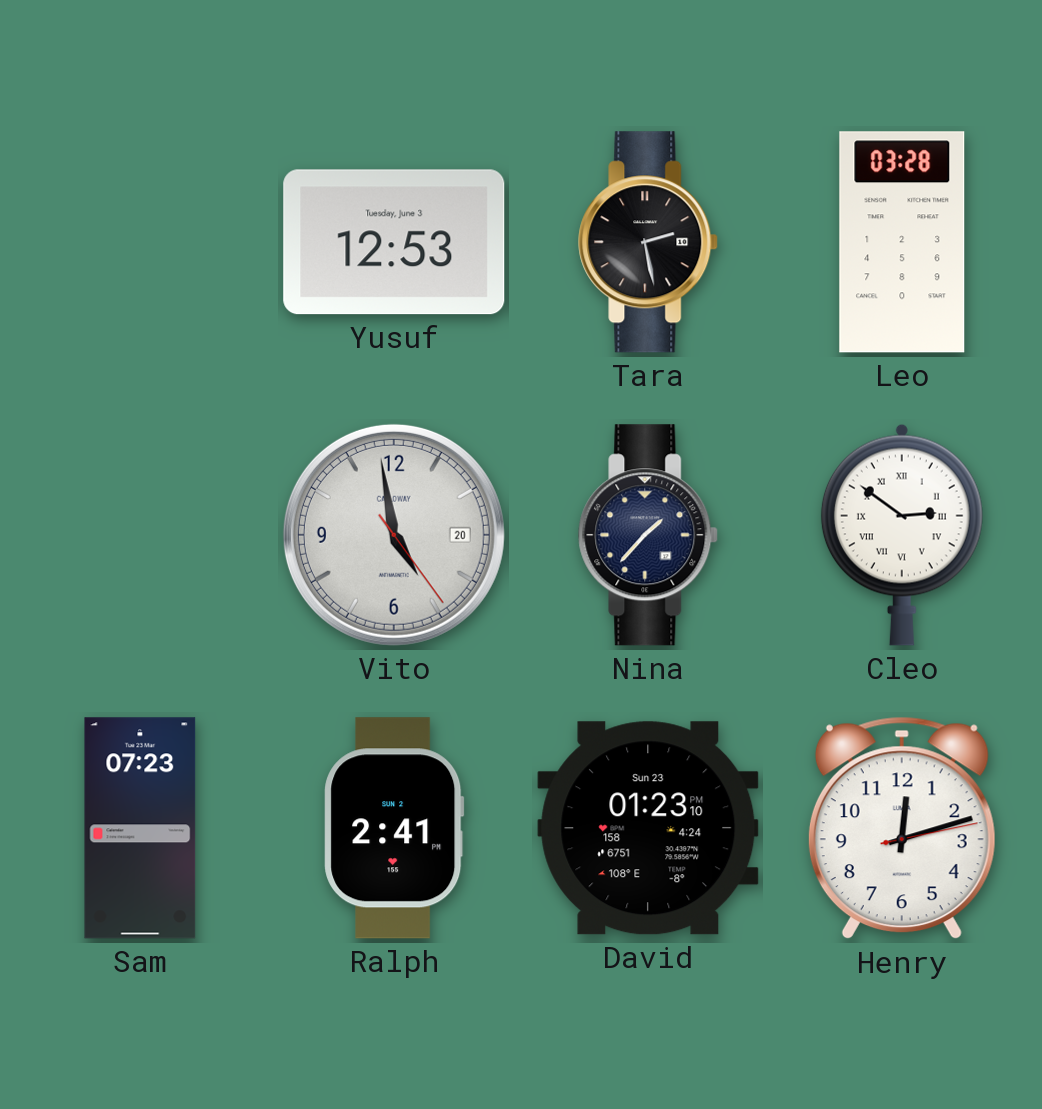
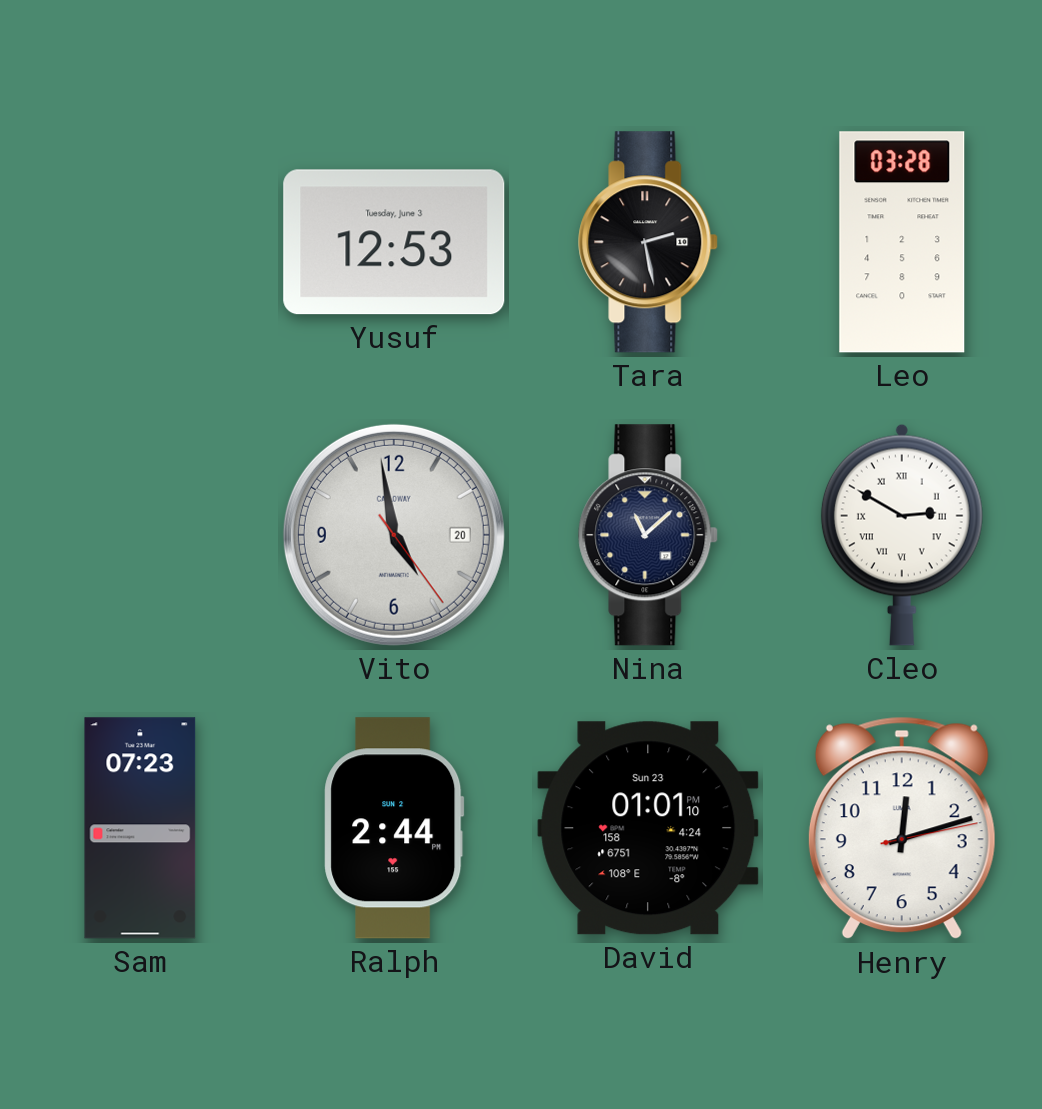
Nina: 1:37 -> 11:08
Cleo: 2:51 -> 2:50
Ralph: 2:41 -> 2:44
David: 01:23 -> 01:01
